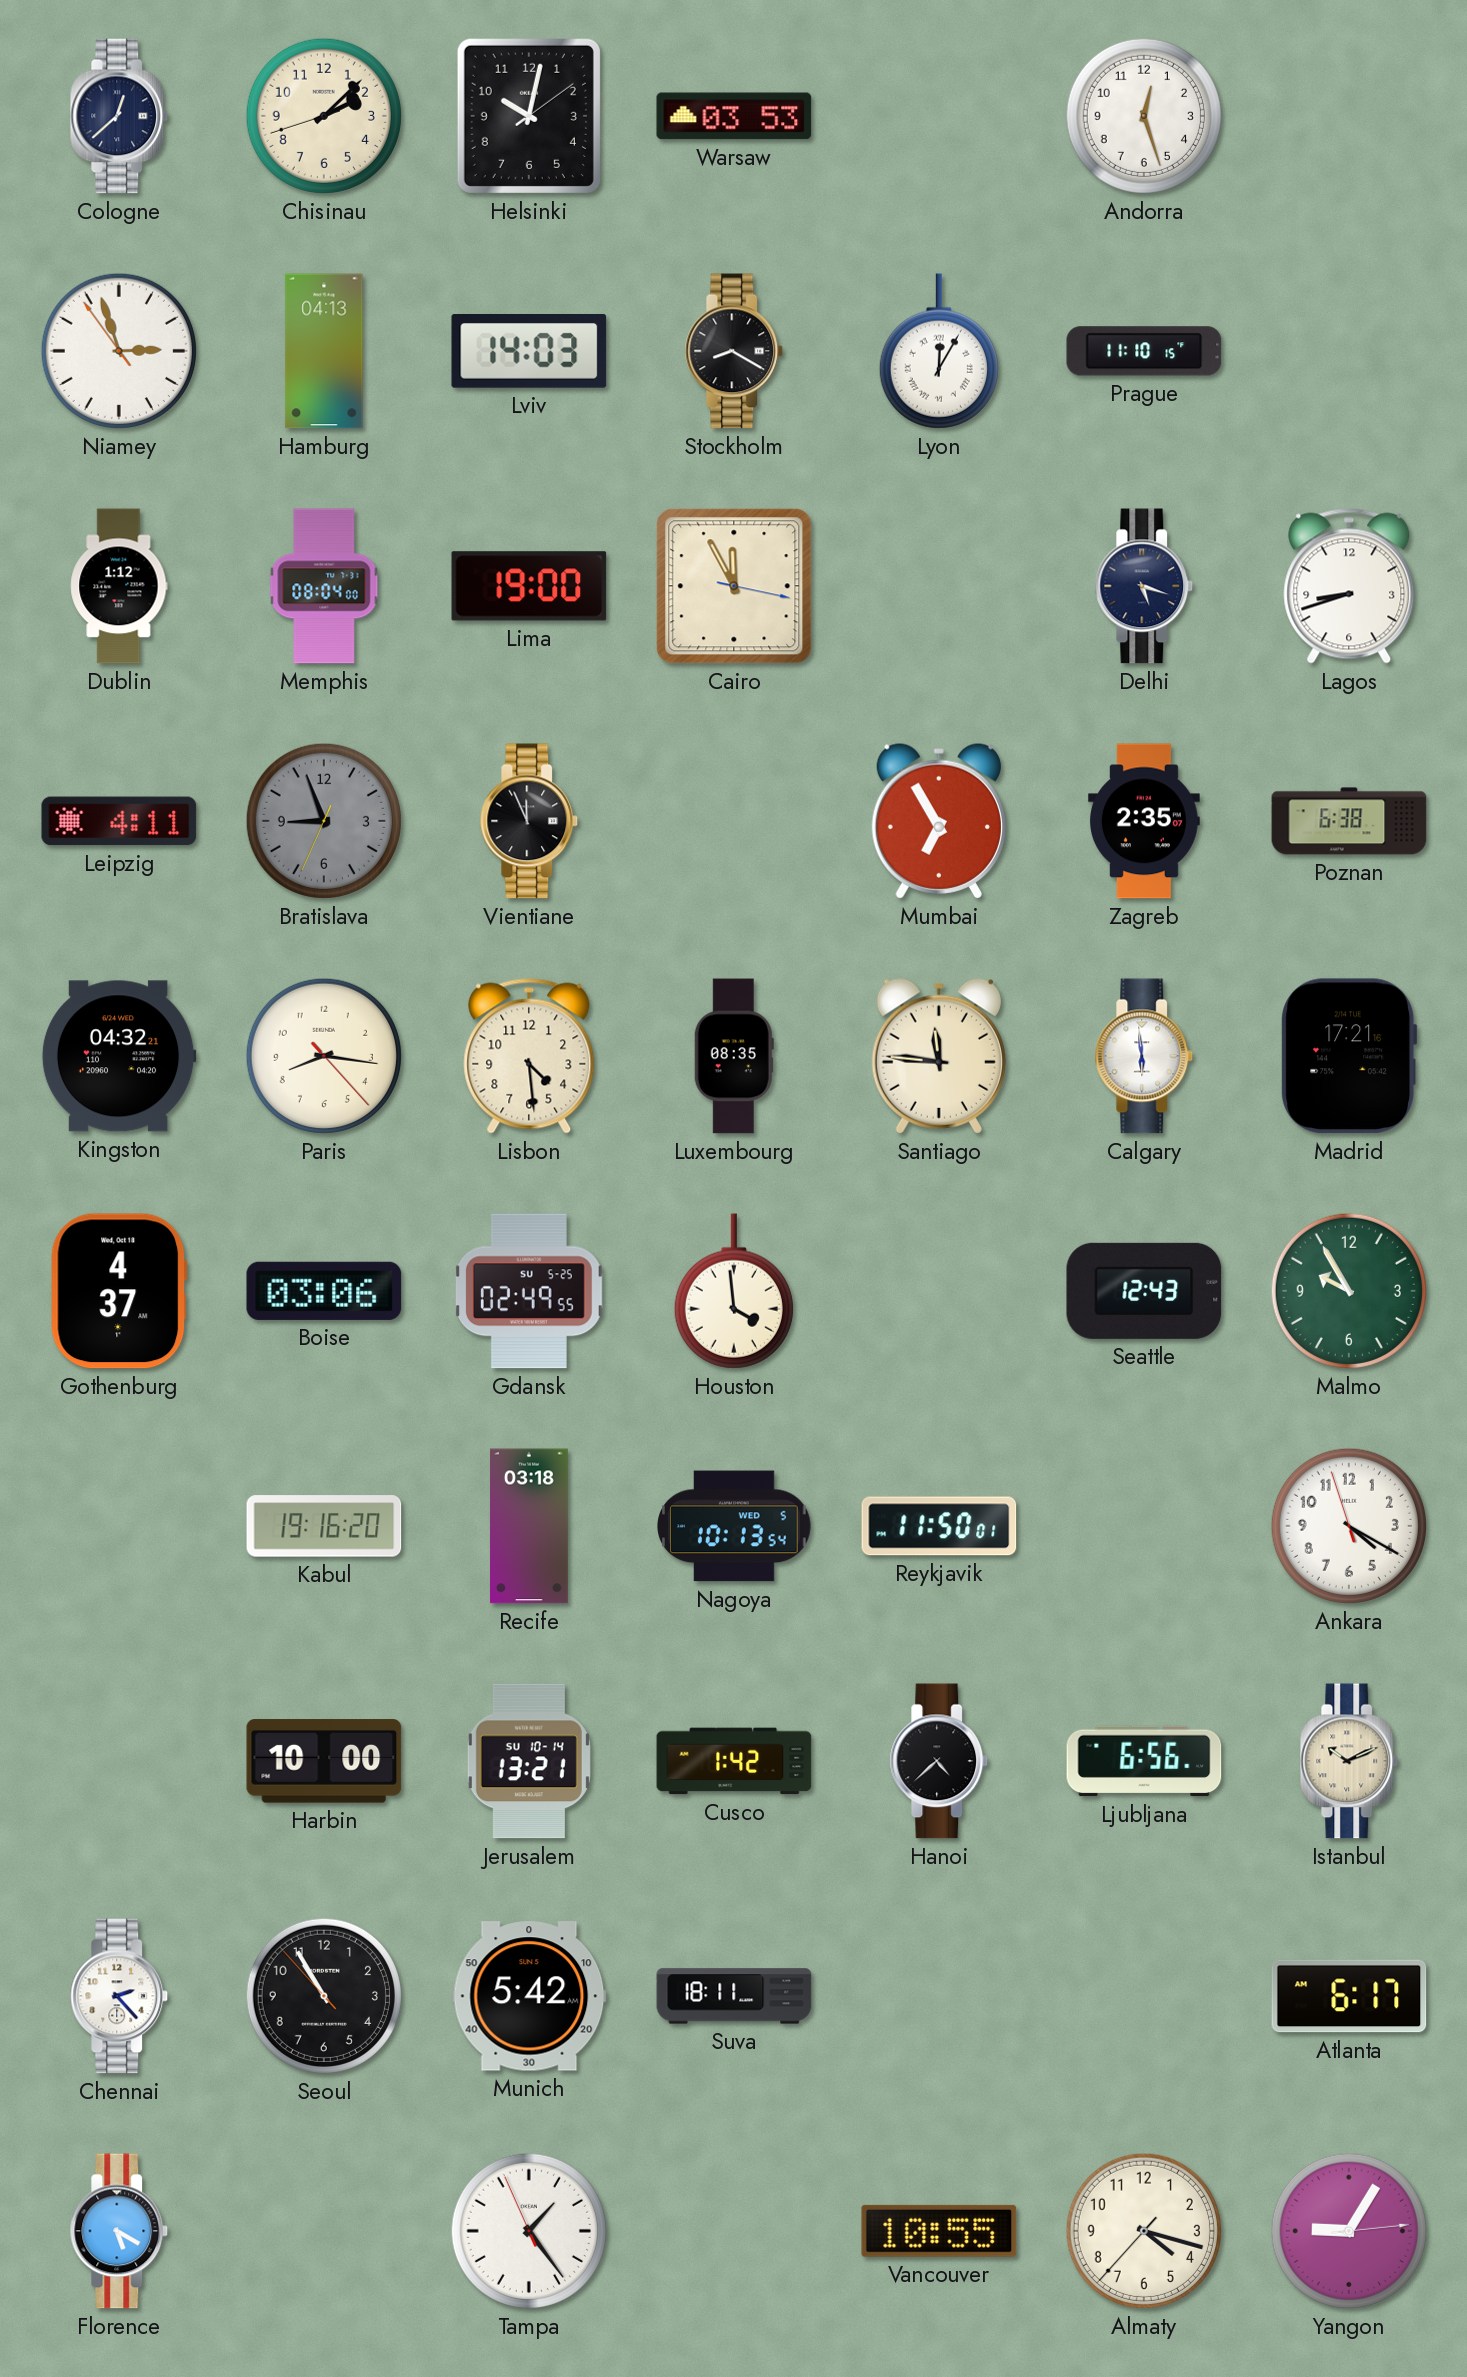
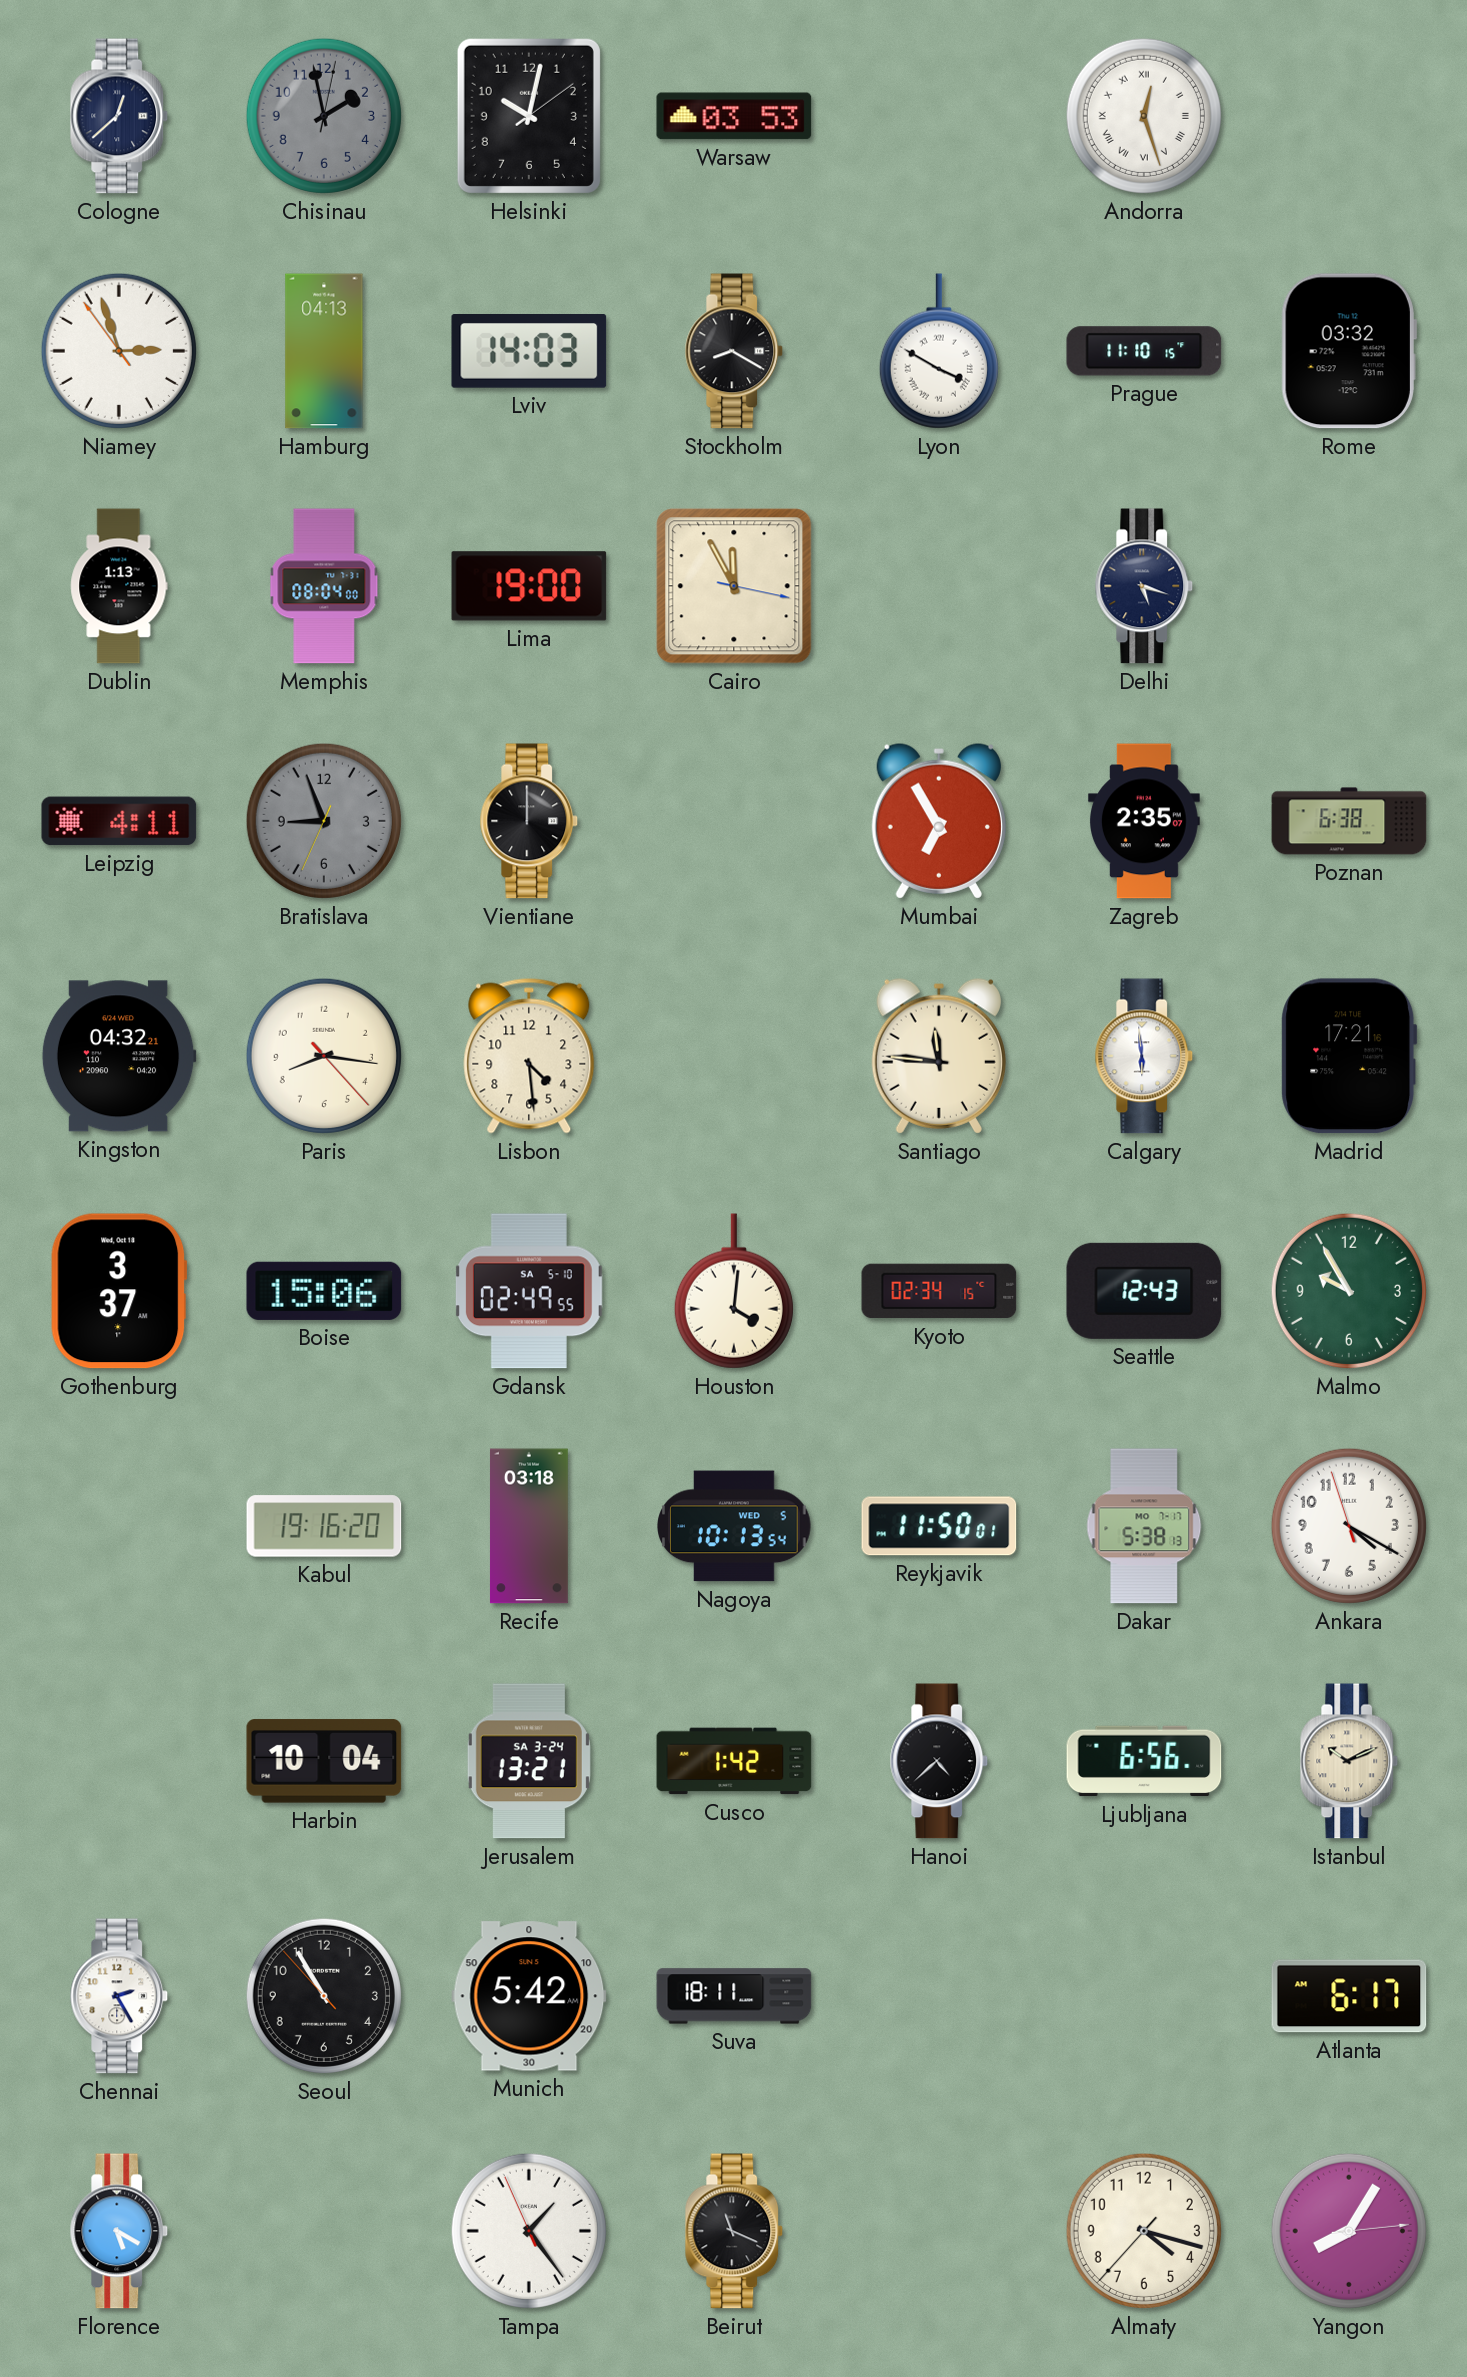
Chisinau: 2:07 -> 1:58
Chisinau dial: cream -> grey
Andorra numerals: Arabic -> Roman
Lyon: 12:05 -> 3:50
Rome: none -> 03:32
Dublin: 1:12 -> 1:13
Lagos: 8:42 -> none
Vientiane: 11:56 -> 12:00
Luxembourg: 08:35 -> none
Gothenburg: 4:37 -> 3:37
Boise: 03:06 -> 15:06
Gdansk date: SU 5-25 -> SA 5-10
Houston: 3:59 -> 4:01
Kyoto: none -> 02:34
Dakar: none -> 5:38
Harbin: 10:00 -> 10:04
Jerusalem date: SU 10-14 -> SA 3-24
Chennai: 2:23 -> 2:25
Beirut: none -> 11:19
Vancouver: 10:55 -> none
Yangon: 9:05 -> 8:05
